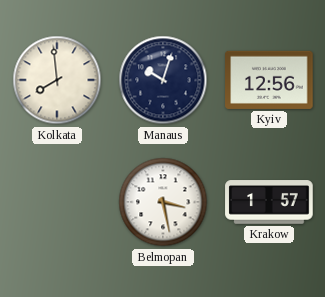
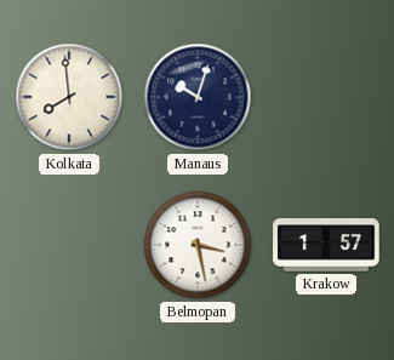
Kyiv: 12:56 -> none
